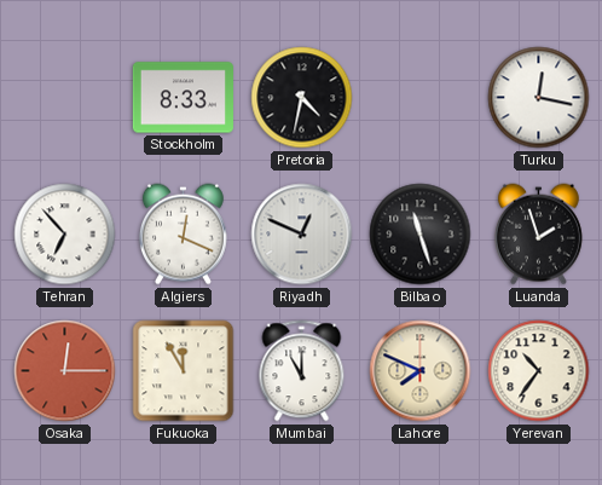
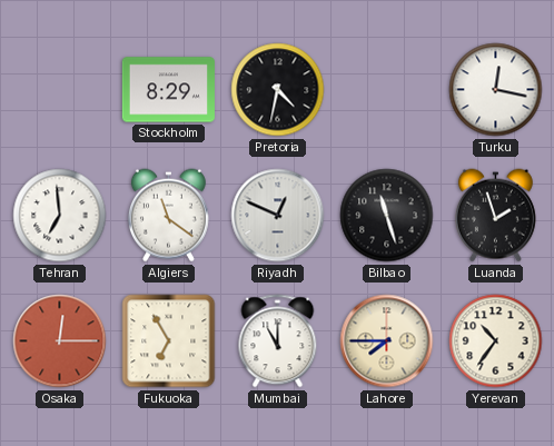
Stockholm: 8:33 -> 8:29
Tehran: 6:53 -> 6:59
Algiers: 12:19 -> 11:21
Fukuoka: 11:55 -> 6:55
Lahore: 7:49 -> 7:45
